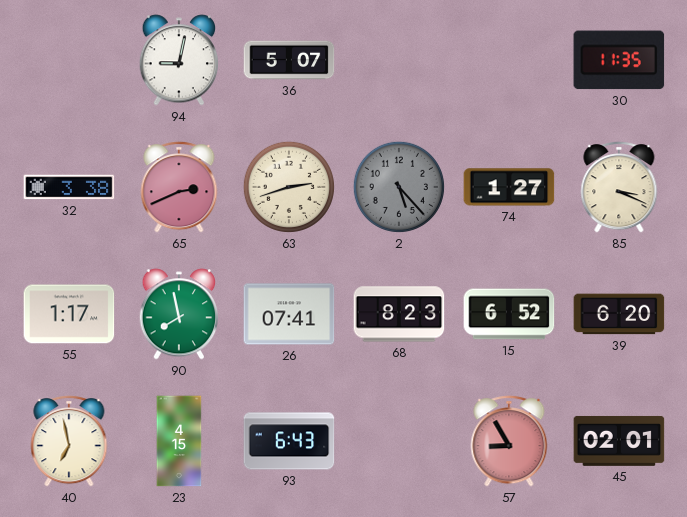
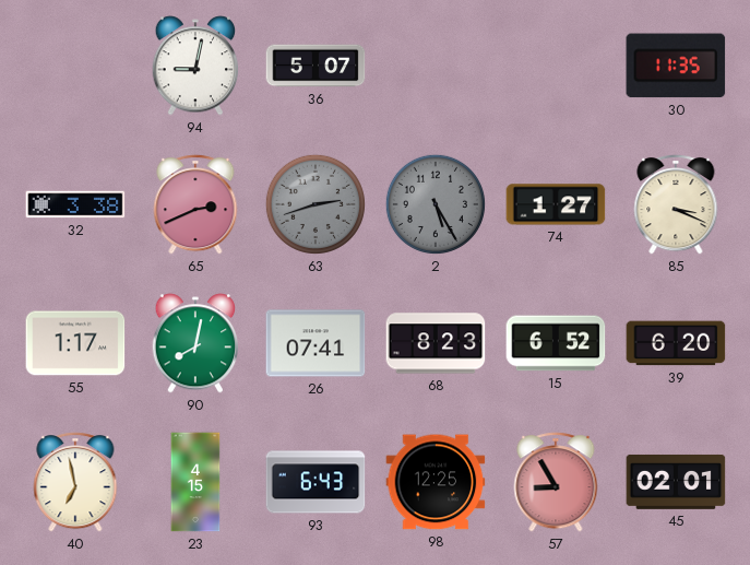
63 dial: cream -> grey
2: 5:23 -> 5:25
90: 7:58 -> 8:02
98: none -> 12:25
